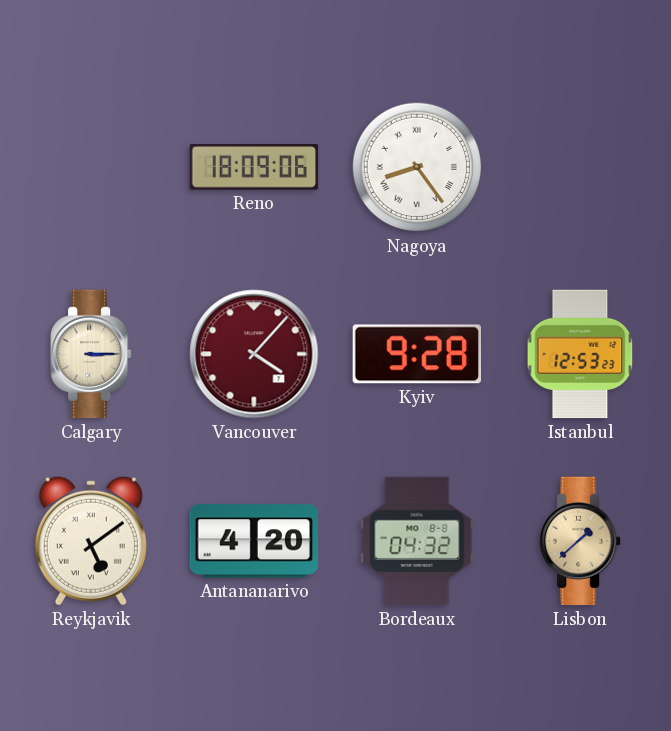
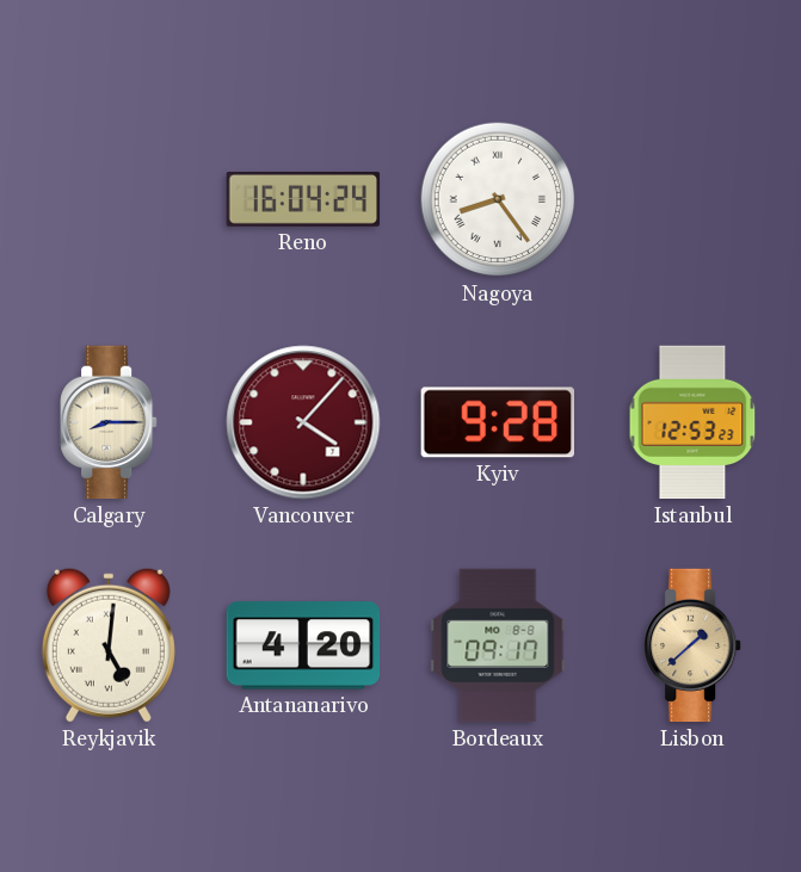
Reno: 18:09 -> 16:04
Calgary: 3:15 -> 8:15
Reykjavik: 5:09 -> 5:01
Bordeaux: 04:32 -> 09:17
